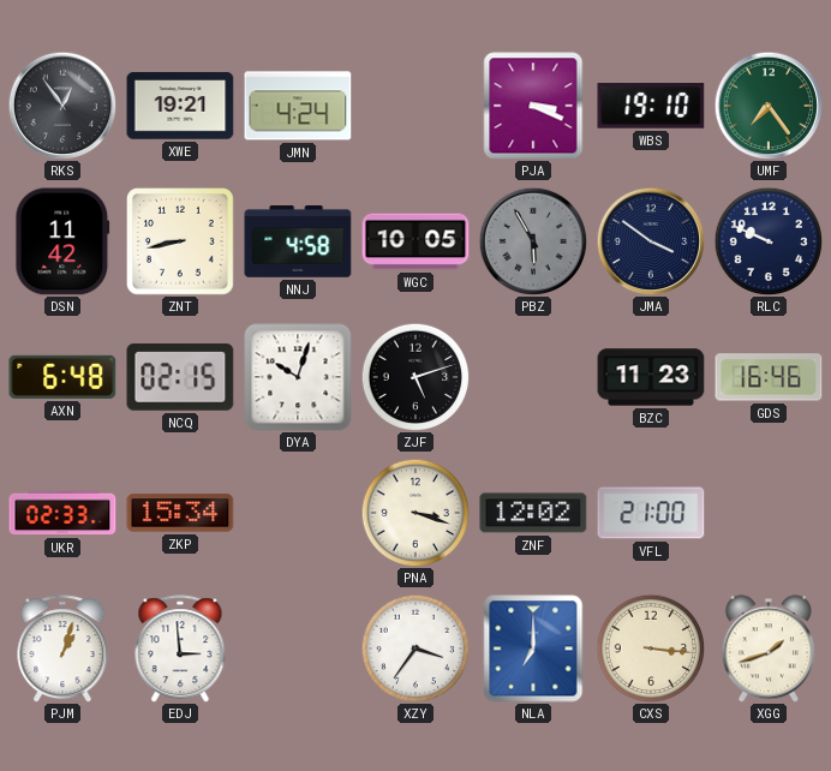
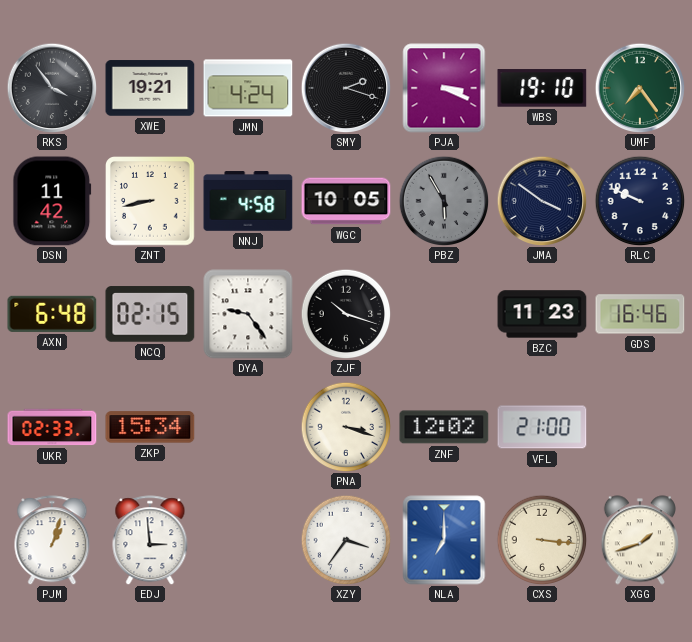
RKS: 12:54 -> 3:54
SMY: none -> 2:18
DYA: 10:03 -> 9:24
ZJF: 5:12 -> 10:18
